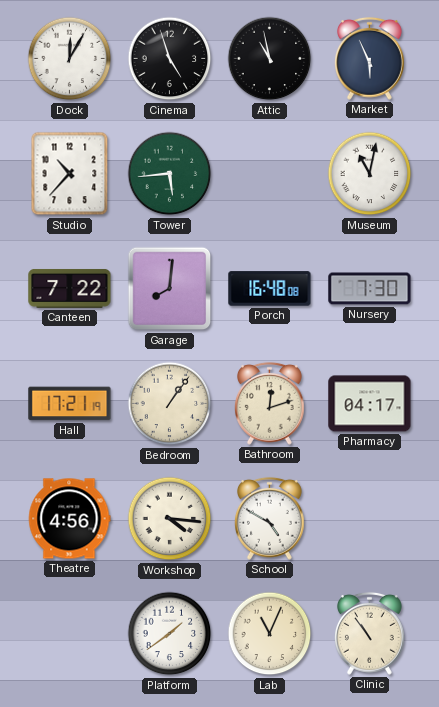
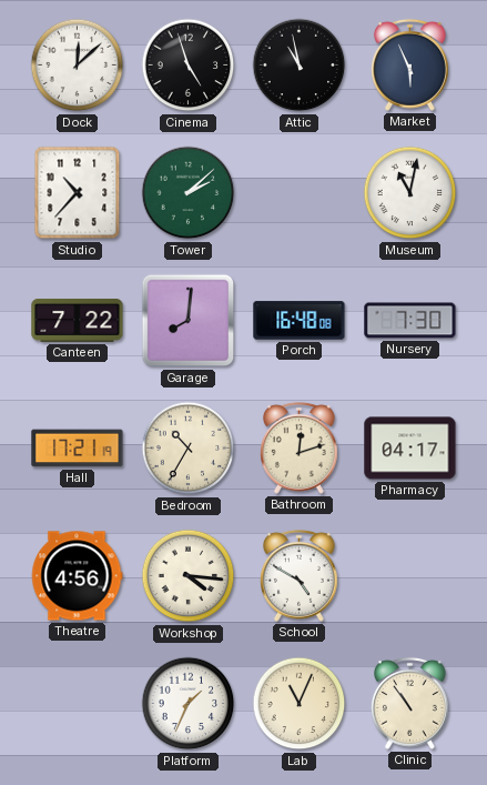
Dock: 12:05 -> 12:08
Tower: 5:44 -> 2:08
Bedroom: 1:06 -> 10:35
Platform: 1:39 -> 1:34
